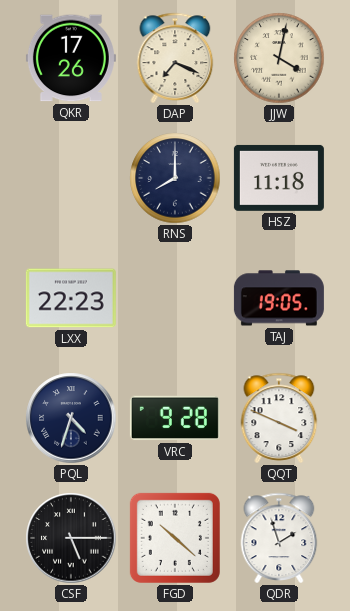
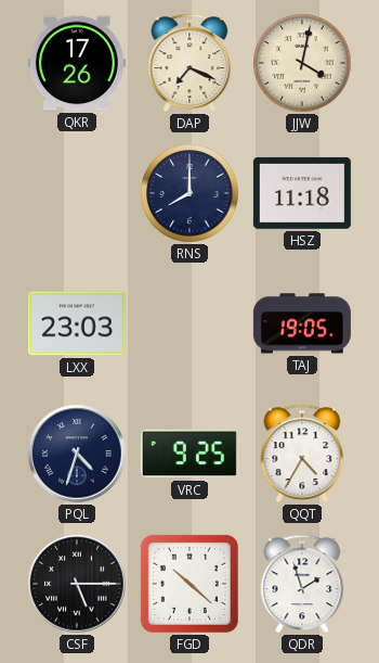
LXX: 22:23 -> 23:03
VRC: 9:28 -> 9:25
QQT: 3:49 -> 4:35
